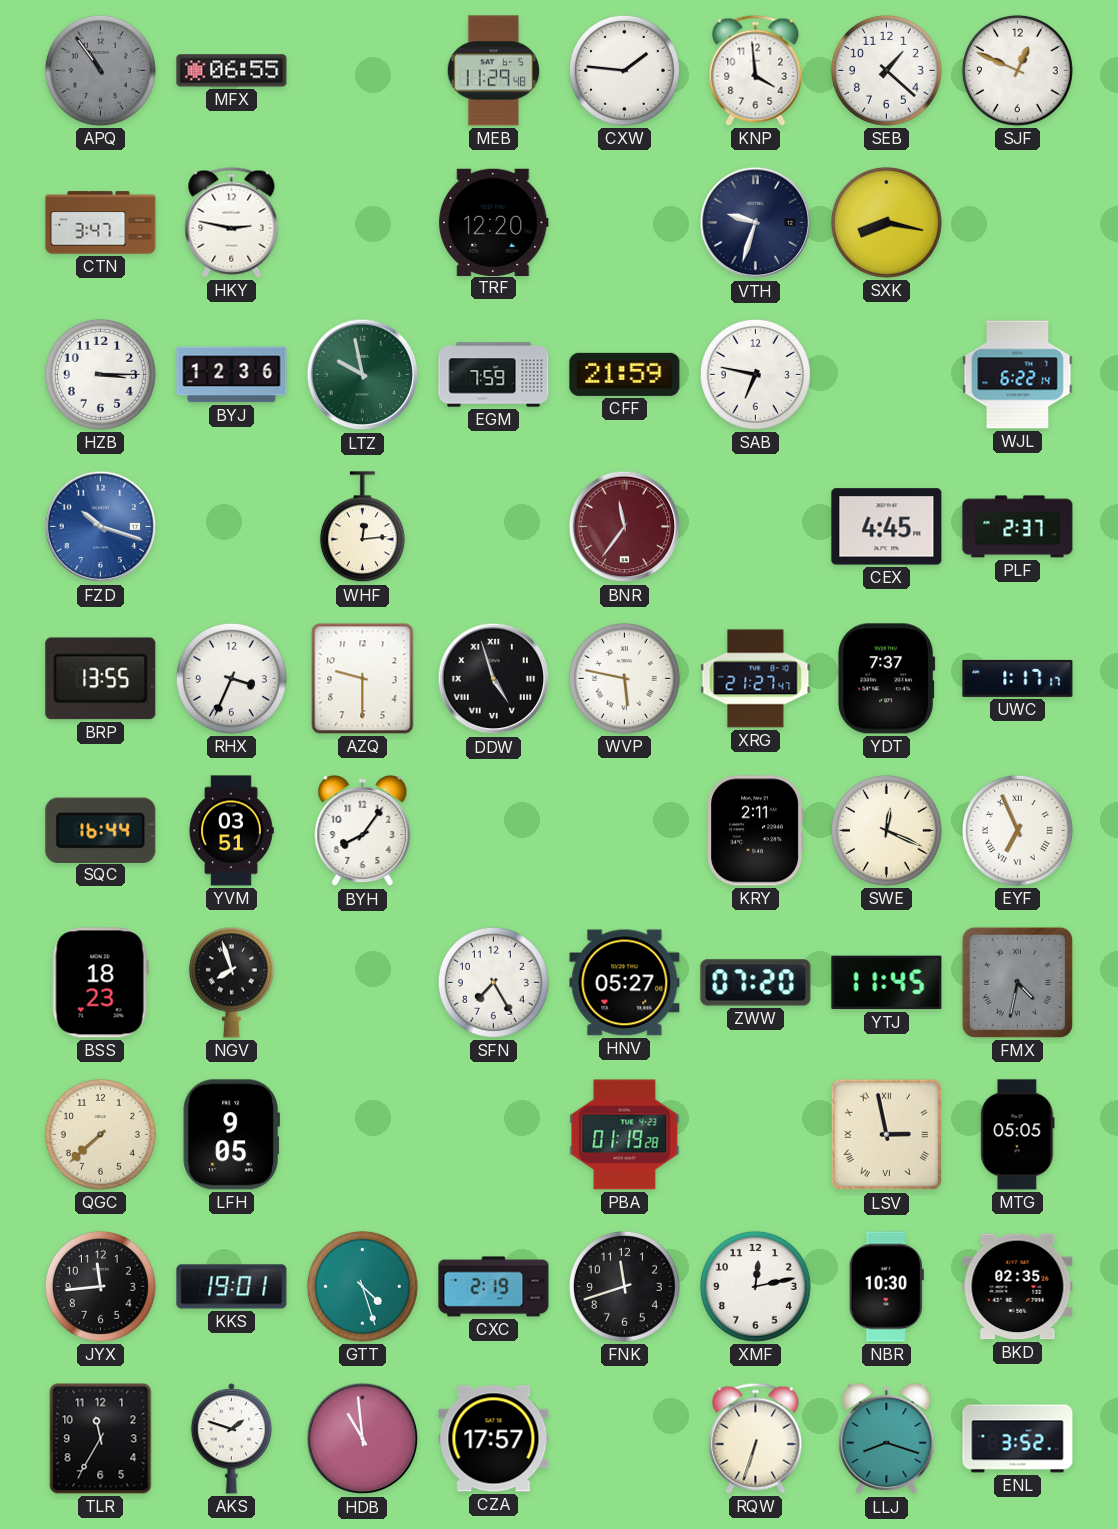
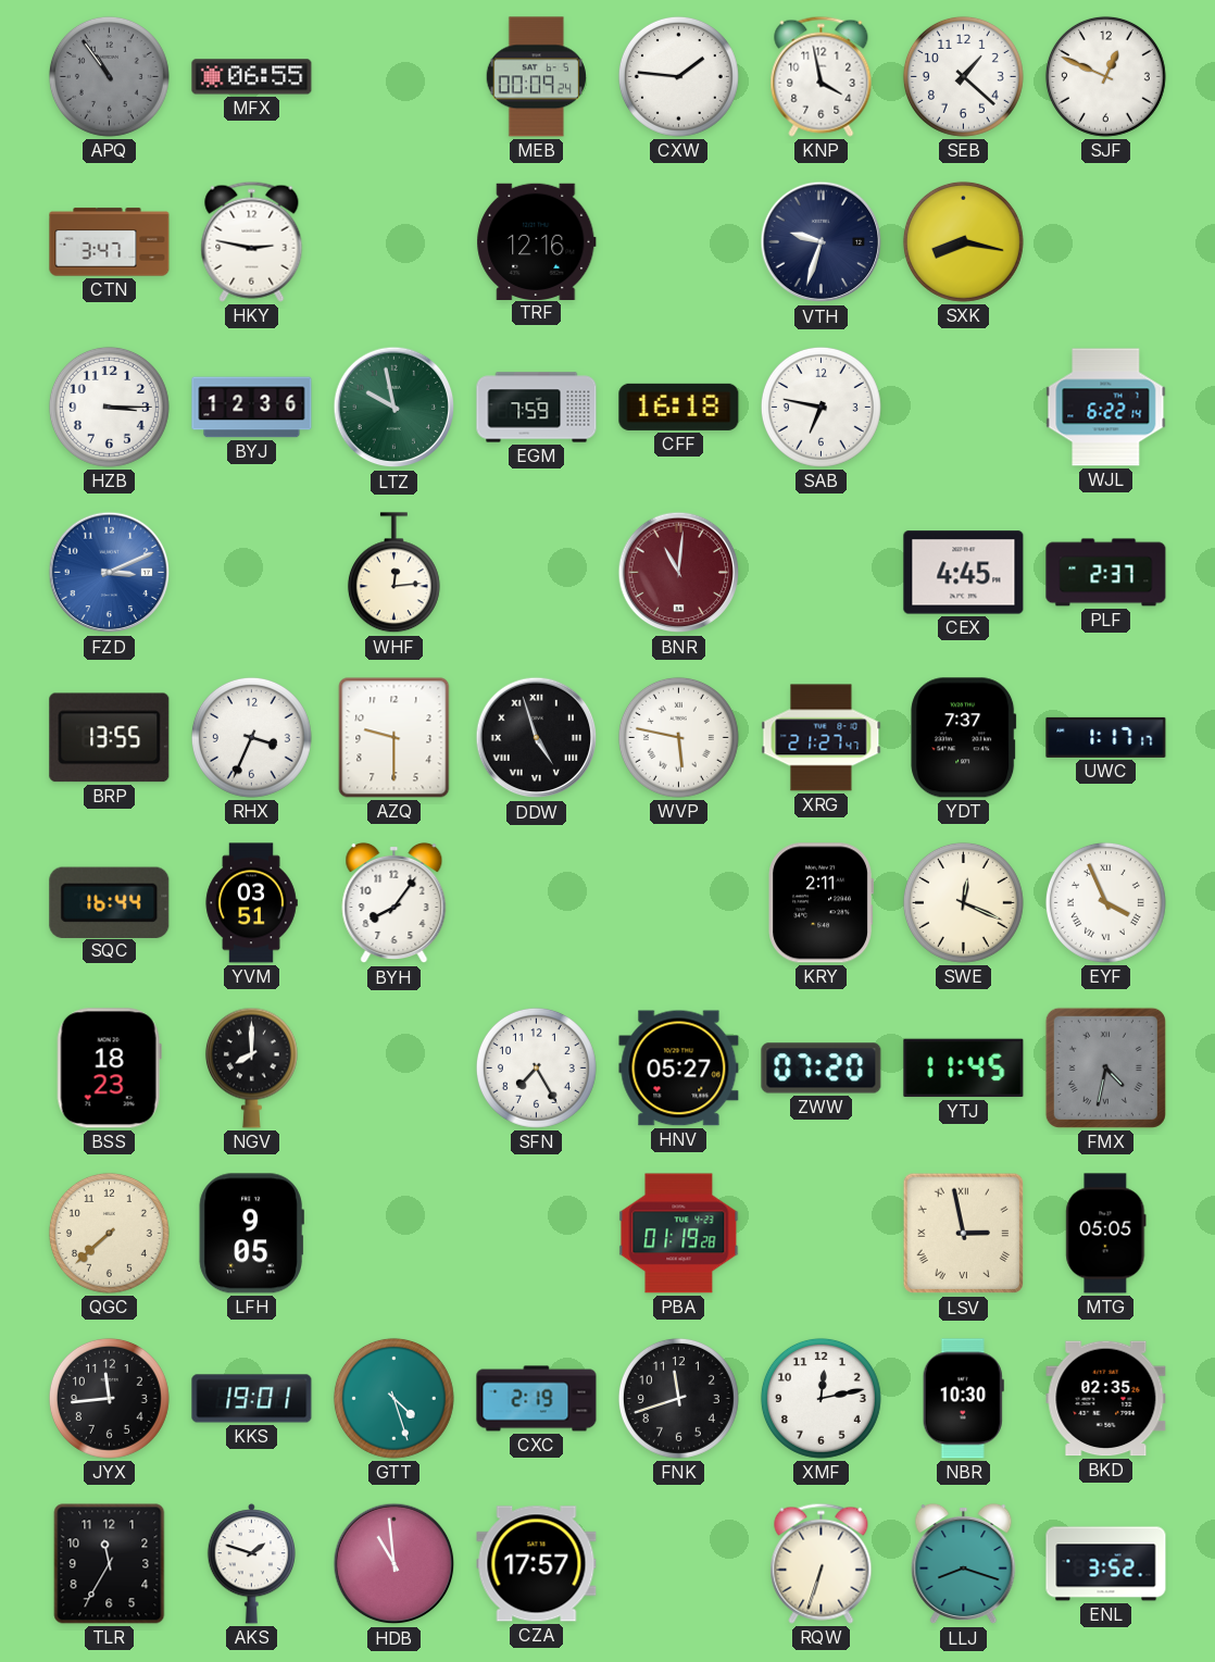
MEB: 11:29 -> 00:09
KNP: 3:59 -> 3:58
TRF: 12:20 -> 12:16
CFF: 21:59 -> 16:18
FZD: 10:18 -> 3:11
BNR: 11:36 -> 11:01
EYF: 6:56 -> 3:56
NGV: 7:57 -> 8:00
